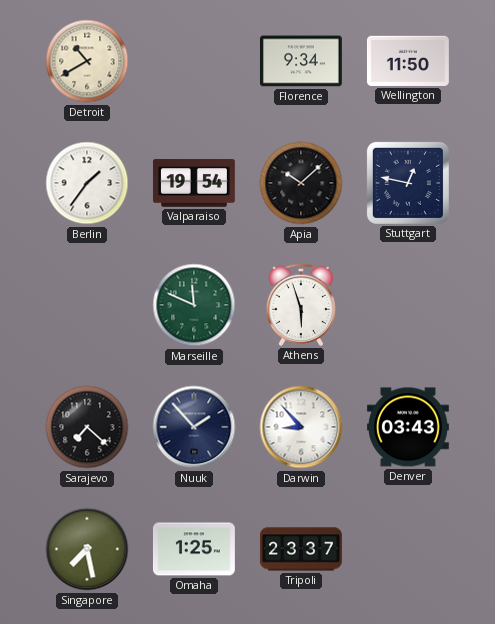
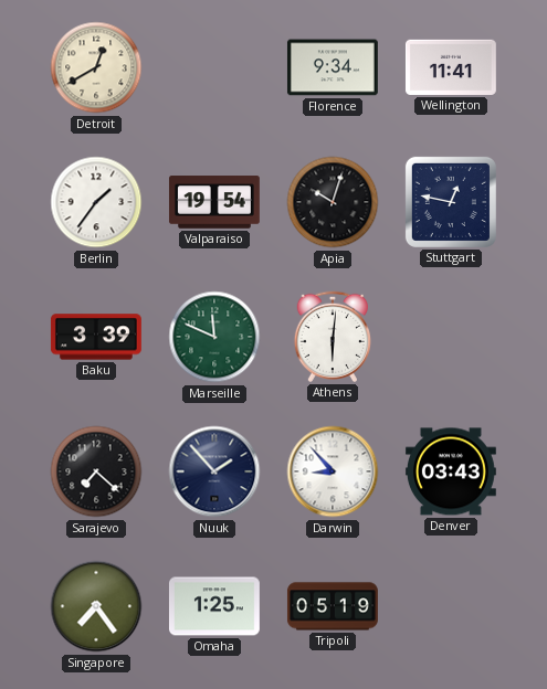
Detroit: 10:40 -> 12:40
Wellington: 11:50 -> 11:41
Apia: 10:08 -> 10:03
Baku: none -> 3:39
Athens: 5:57 -> 6:01
Singapore: 7:28 -> 7:24
Tripoli: 23:37 -> 05:19
